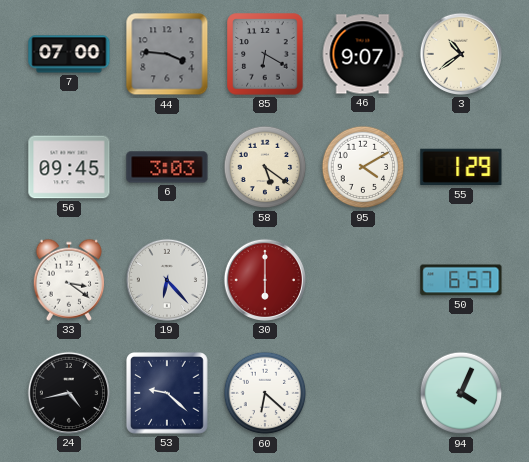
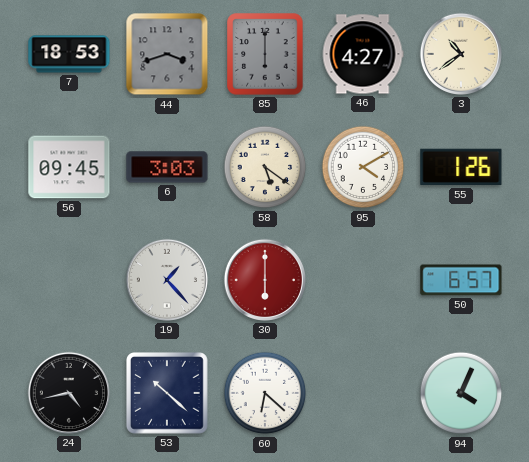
7: 07:00 -> 18:53
44: 3:46 -> 3:42
85: 6:20 -> 6:00
46: 9:07 -> 4:27
55: 1:29 -> 1:26
33: 3:21 -> none
19: 6:23 -> 1:23
53: 9:22 -> 10:22
